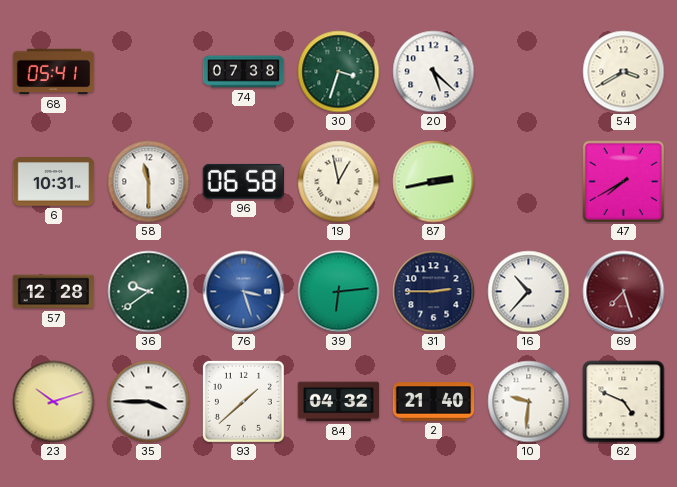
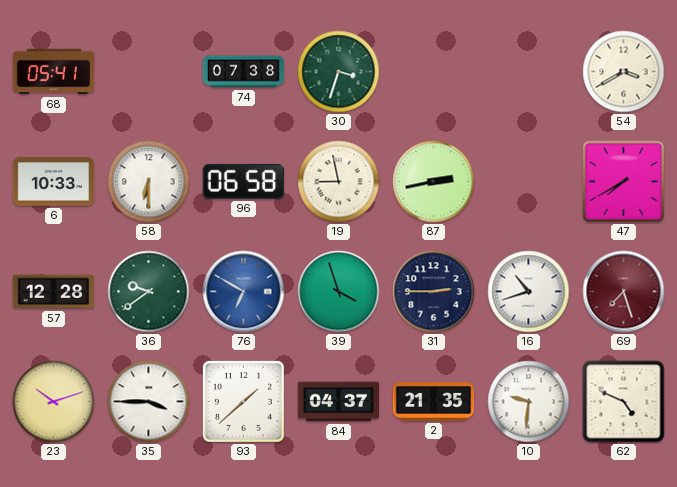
20: 5:22 -> none
6: 10:31 -> 10:33
58: 11:30 -> 6:30
19: 12:58 -> 8:58
76: 3:27 -> 6:50
39: 6:14 -> 3:57
16: 10:37 -> 10:42
84: 04:32 -> 04:37
2: 21:40 -> 21:35
